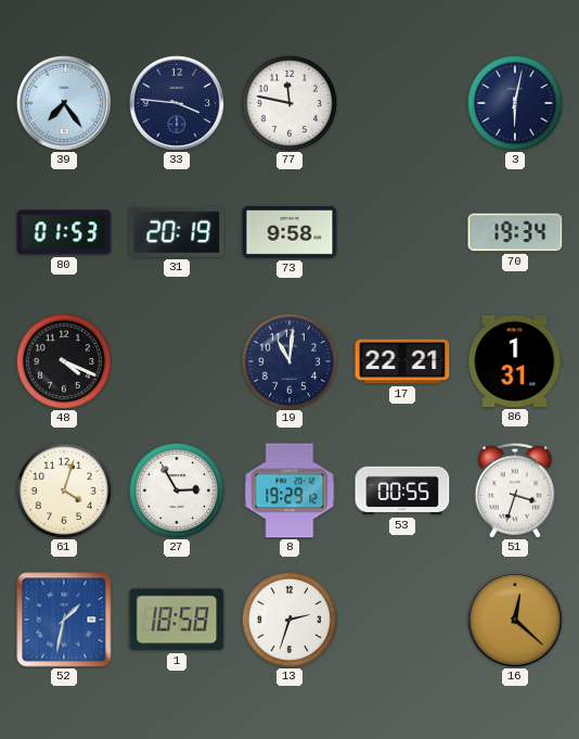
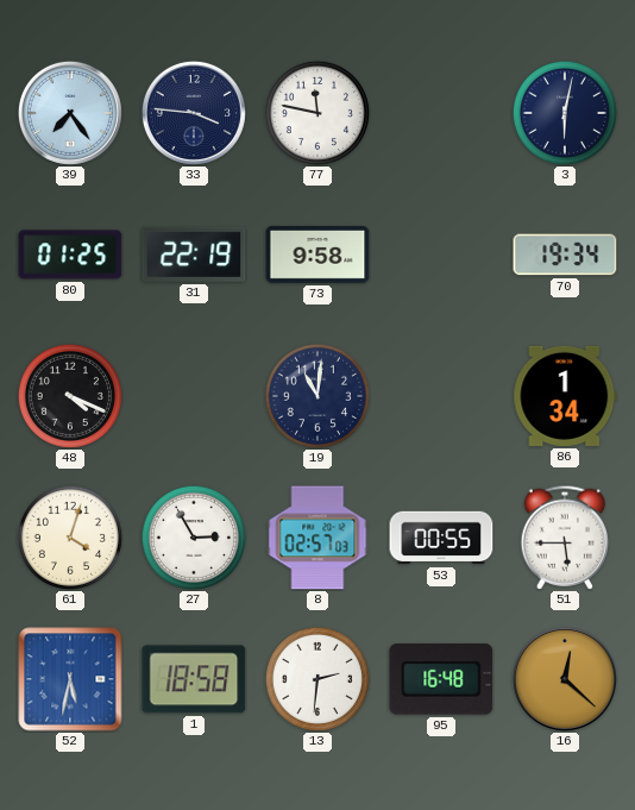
80: 01:53 -> 01:25
31: 20:19 -> 22:19
17: 22:21 -> none
86: 1:31 -> 1:34
8: 19:29 -> 02:57
51: 3:33 -> 5:45
52: 1:32 -> 5:32
13: 2:33 -> 2:31
95: none -> 16:48
